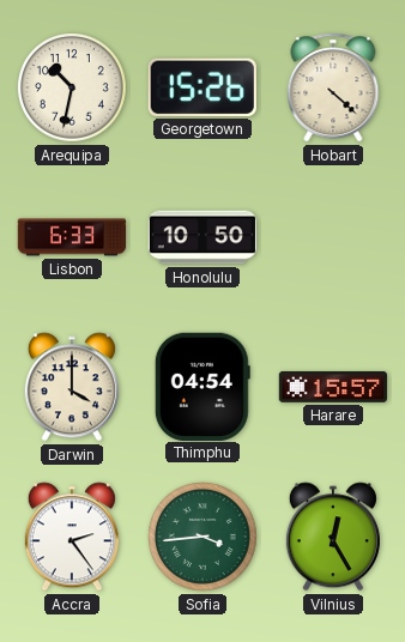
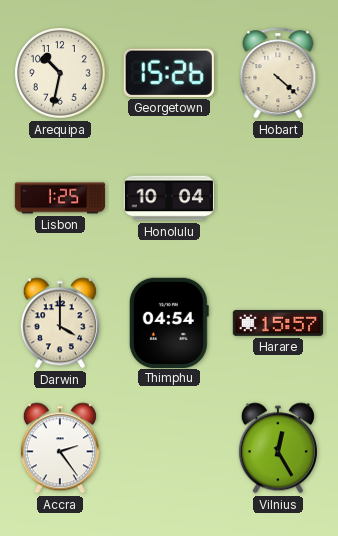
Lisbon: 6:33 -> 1:25
Honolulu: 10:50 -> 10:04
Sofia: 3:44 -> none
